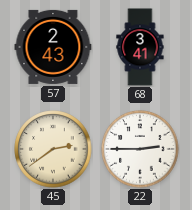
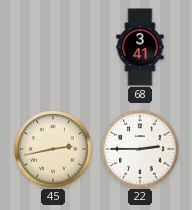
57: 2:43 -> none
45: 2:39 -> 2:43
